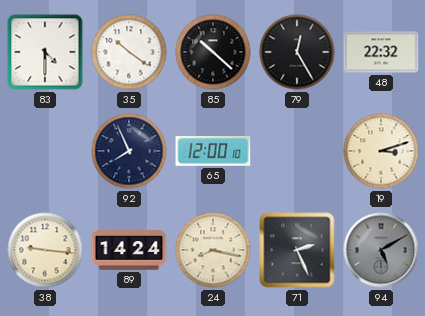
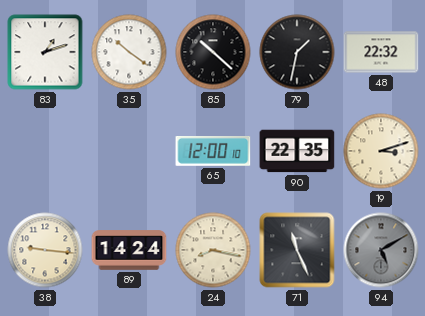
83: 4:30 -> 1:12
79: 12:25 -> 1:32
92: 7:56 -> none
90: none -> 22:35
71: 2:26 -> 11:26
